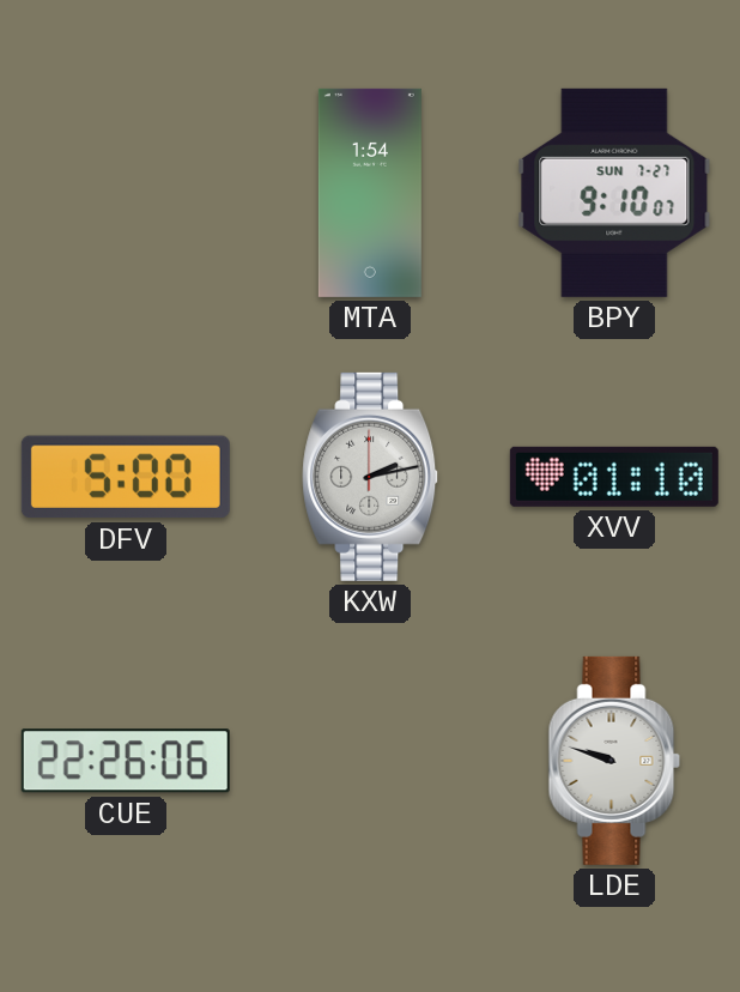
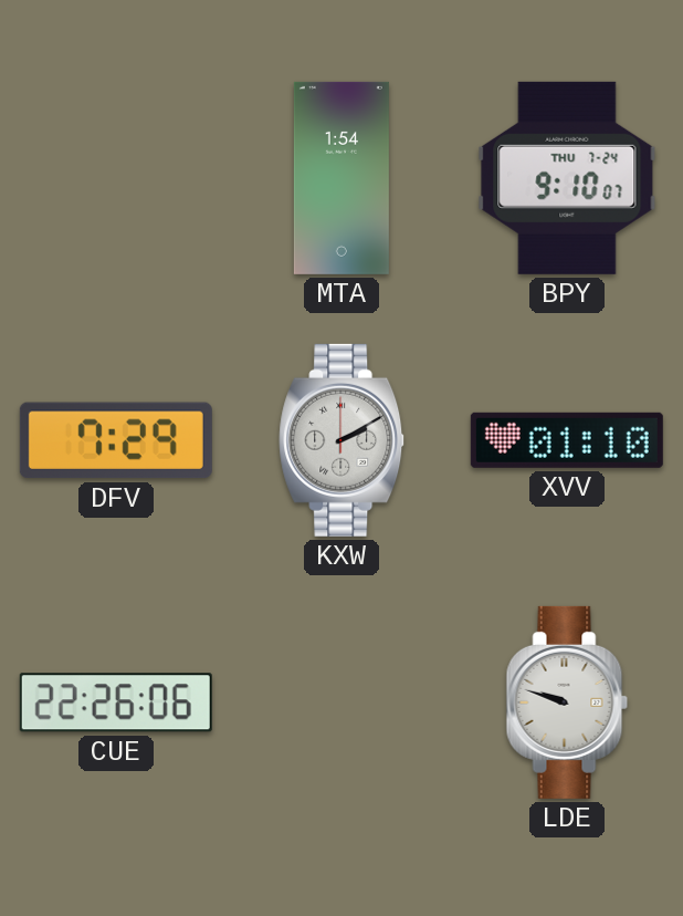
BPY date: SUN 7-27 -> THU 7-24
DFV: 5:00 -> 7:29
KXW: 2:13 -> 2:10
